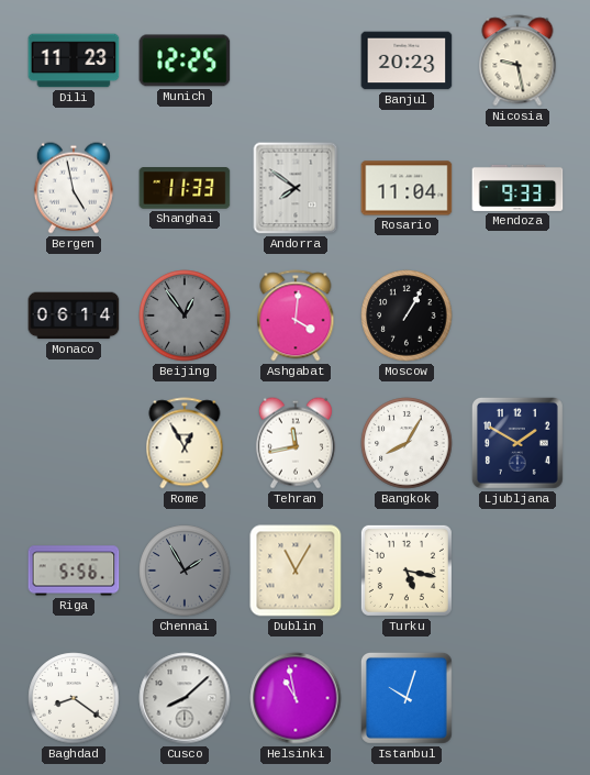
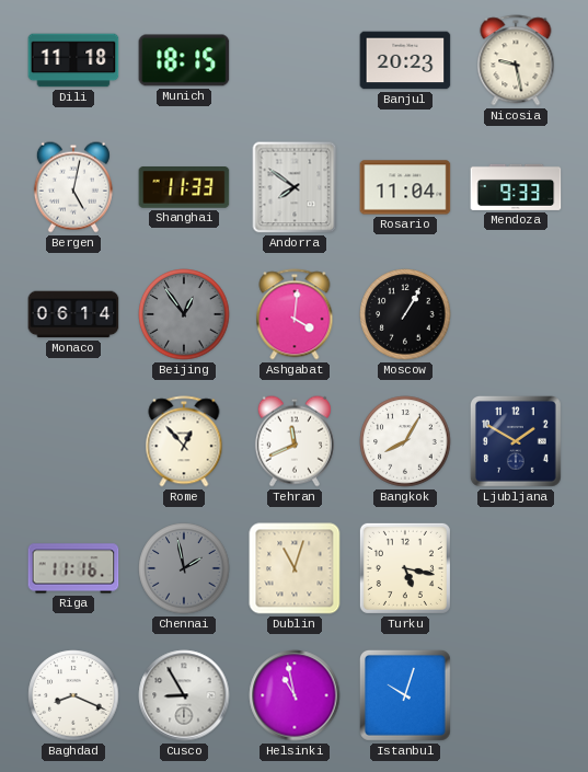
Dili: 11:23 -> 11:18
Munich: 12:25 -> 18:15
Bergen: 4:58 -> 5:02
Rome: 12:55 -> 12:53
Tehran: 11:43 -> 11:41
Riga: 5:56 -> 11:16
Chennai: 1:55 -> 1:58
Dublin: 11:05 -> 11:03
Baghdad: 8:21 -> 8:19
Cusco: 8:08 -> 8:55
